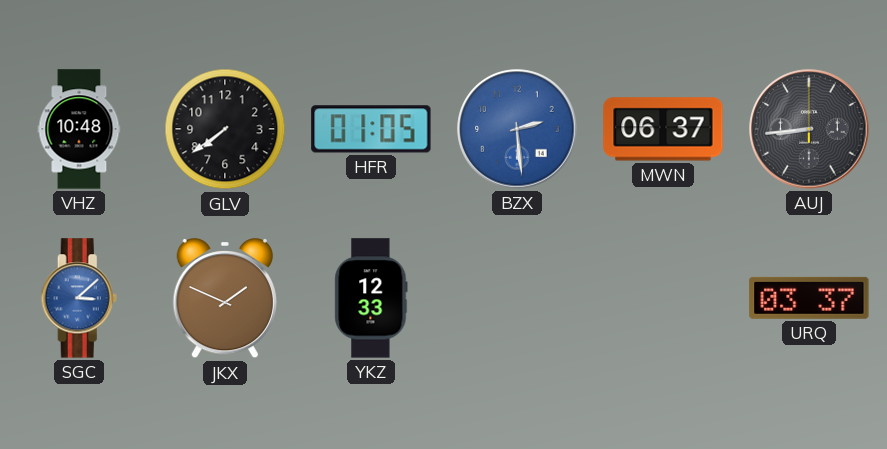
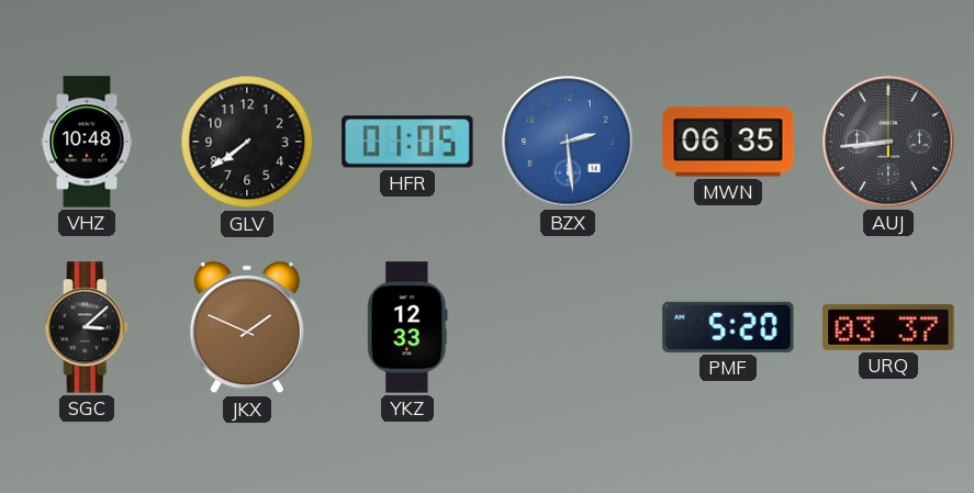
MWN: 06:37 -> 06:35
SGC dial: blue -> black
PMF: none -> 5:20
